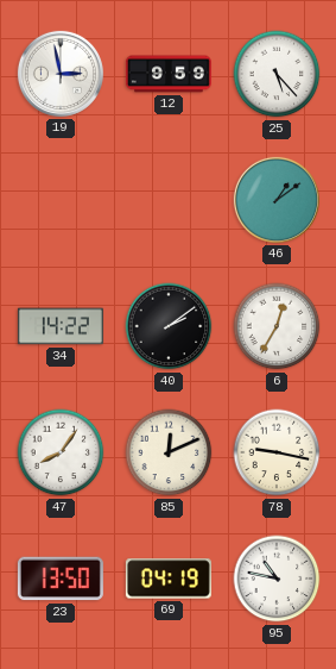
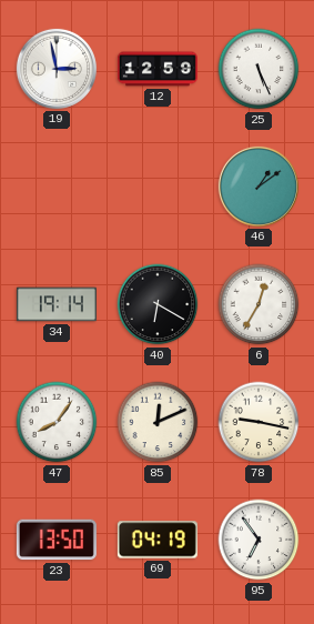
12: 9:59 -> 12:59
25: 5:23 -> 5:26
34: 14:22 -> 19:14
40: 2:09 -> 6:20
95: 10:47 -> 6:54
